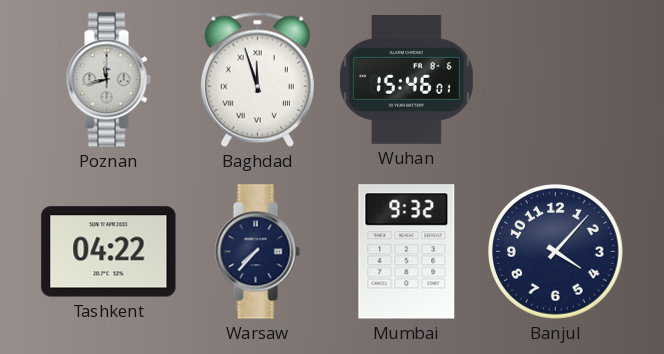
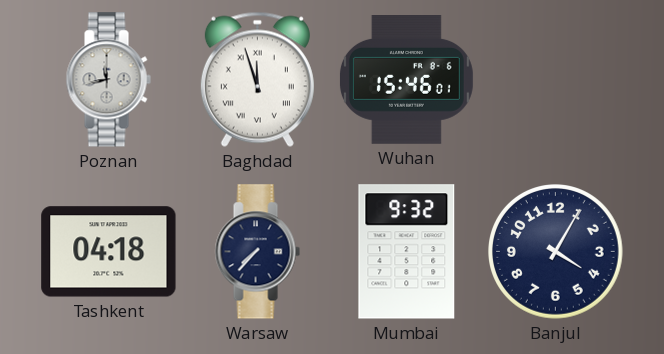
Tashkent: 04:22 -> 04:18
Banjul: 4:07 -> 4:05
